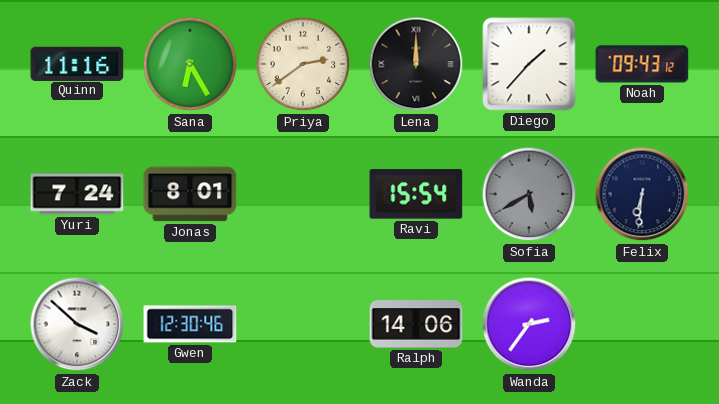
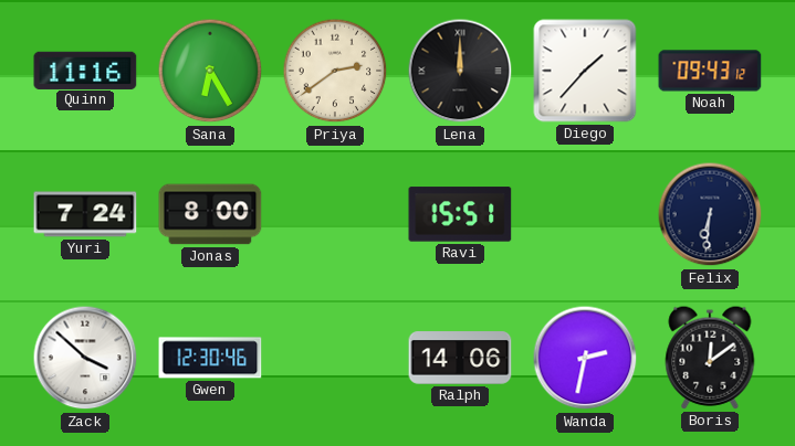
Jonas: 8:01 -> 8:00
Ravi: 15:54 -> 15:51
Sofia: 5:40 -> none
Wanda: 2:36 -> 2:32
Boris: none -> 12:09
